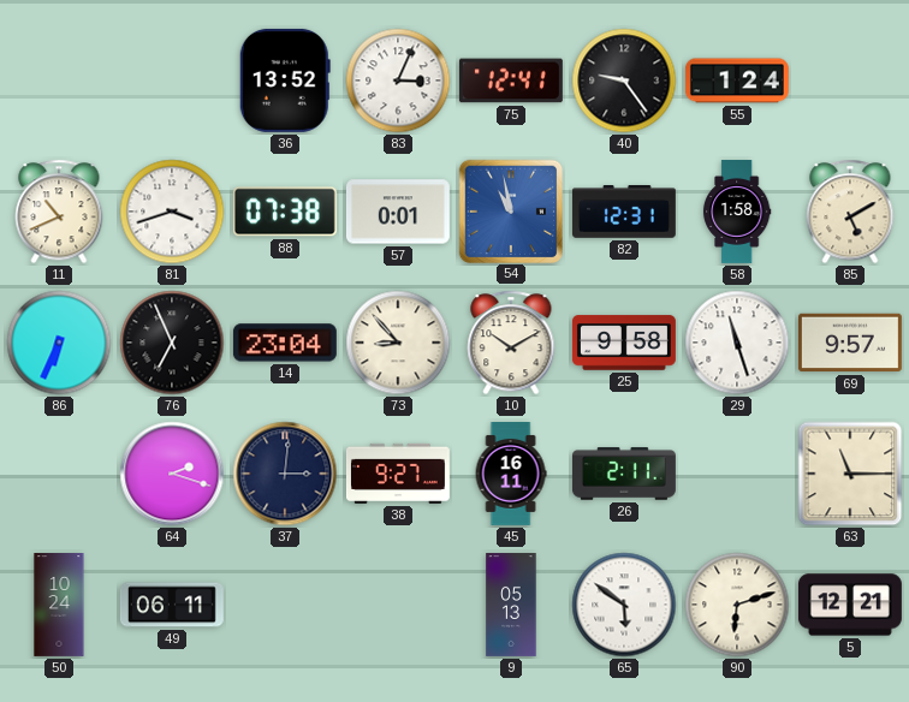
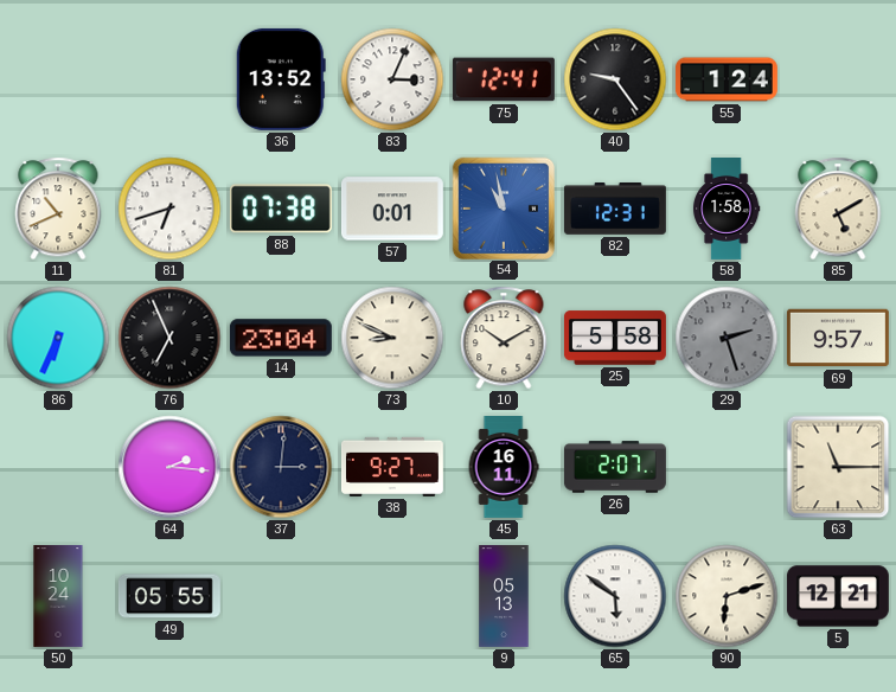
81: 3:42 -> 6:42
73: 8:53 -> 8:49
25: 9:58 -> 5:58
29: 11:27 -> 2:27
29 dial: white -> grey
64: 2:18 -> 2:16
26: 2:11 -> 2:07
49: 06:11 -> 05:55
